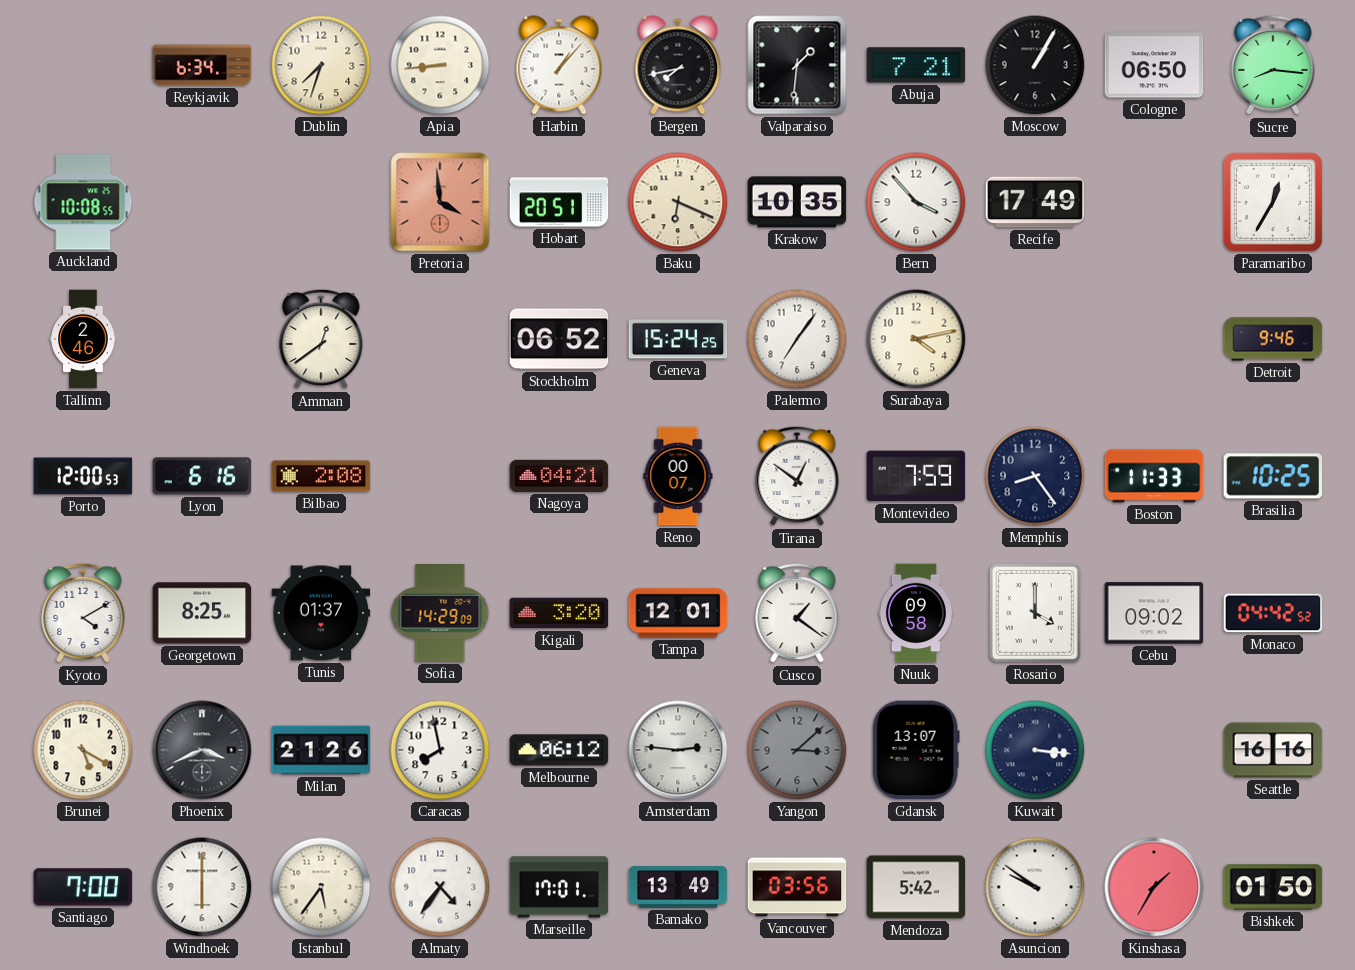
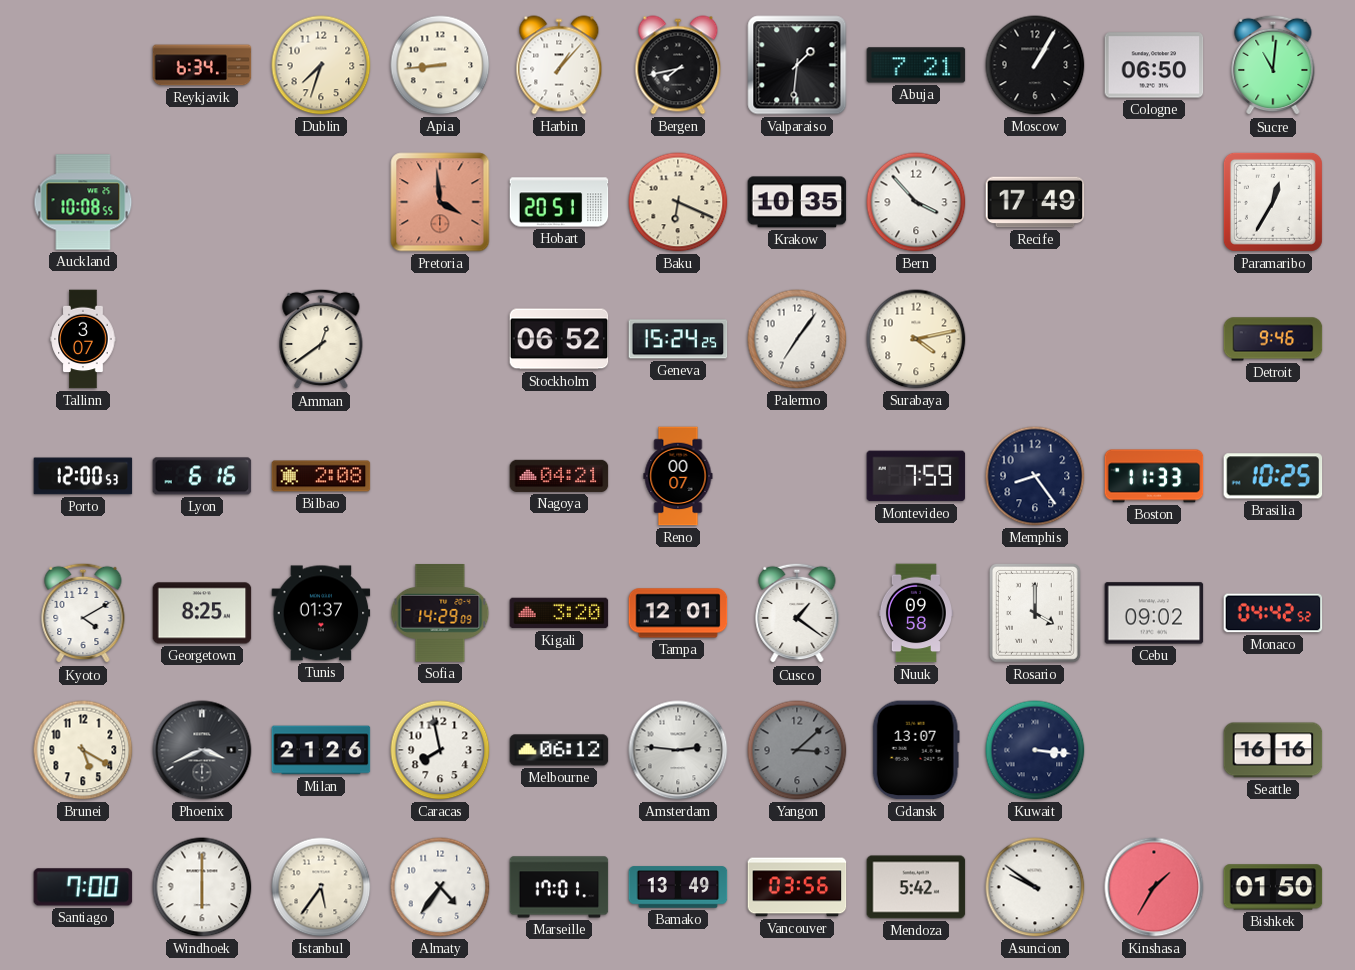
Sucre: 8:16 -> 11:01
Tallinn: 2:46 -> 3:07
Tirana: 12:51 -> none
